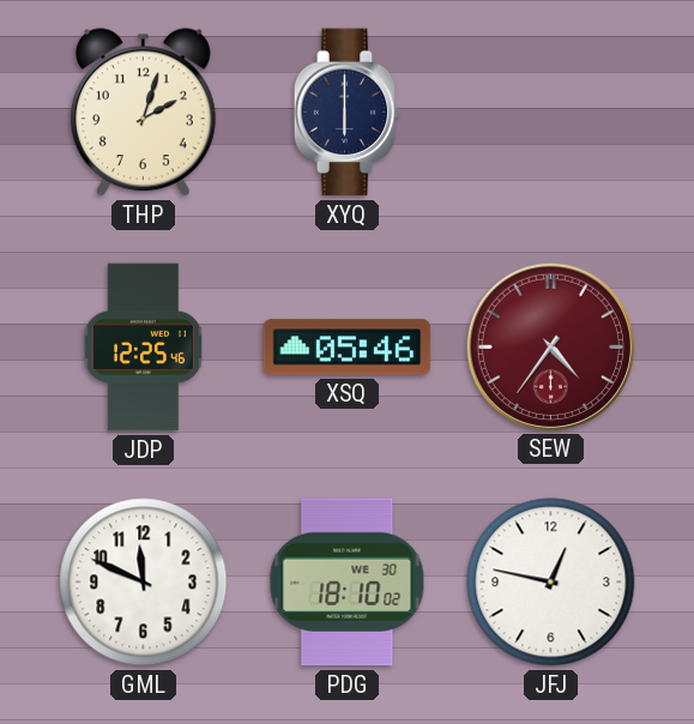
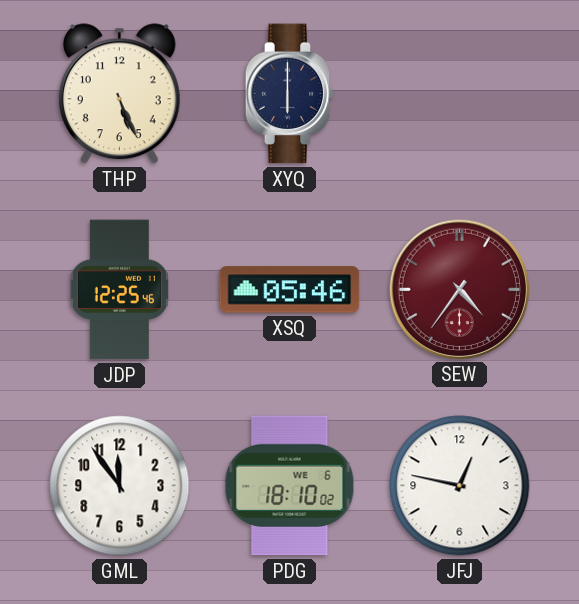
THP: 2:03 -> 5:26
GML: 11:49 -> 11:54
PDG date: WE 30 -> WE 6
